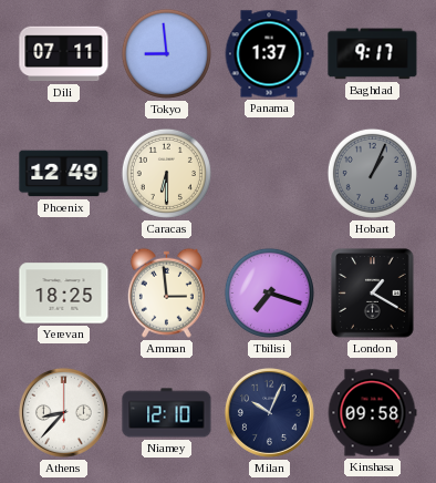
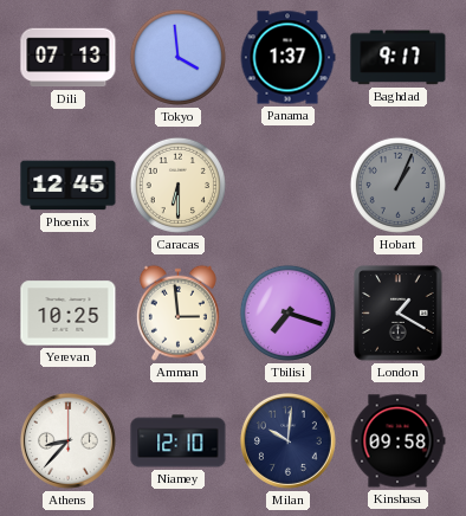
Dili: 07:11 -> 07:13
Tokyo: 8:59 -> 3:59
Phoenix: 12:49 -> 12:45
Yerevan: 18:25 -> 10:25
Milan: 10:04 -> 10:01
